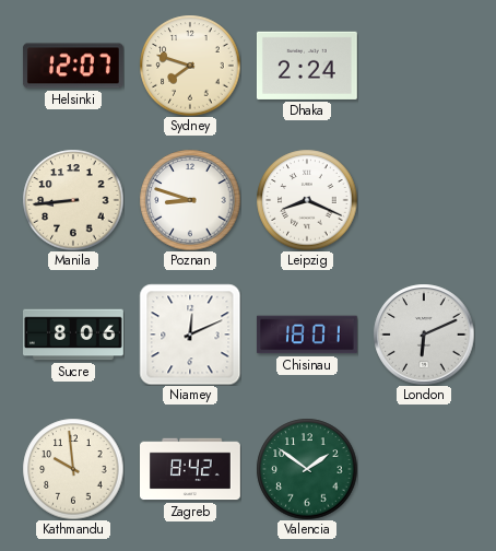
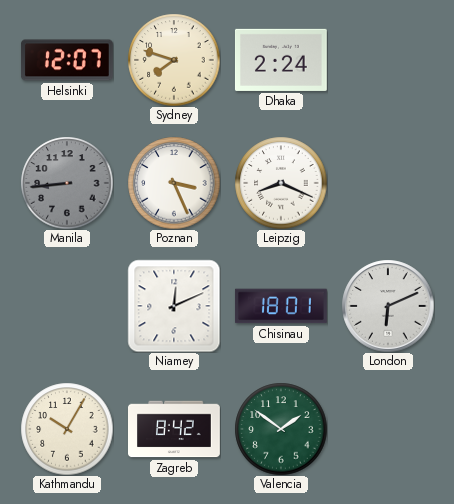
Manila dial: cream -> grey
Poznan: 8:48 -> 3:26
Sucre: 8:06 -> none
Kathmandu: 9:59 -> 10:05
